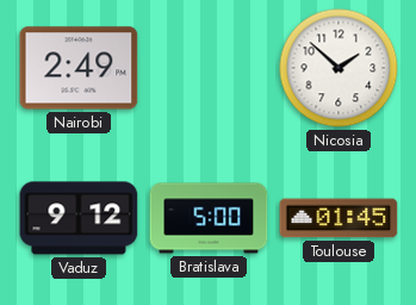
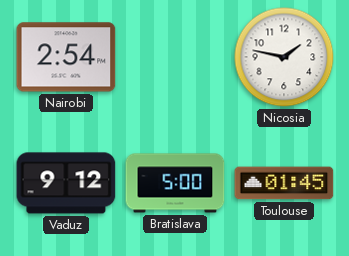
Nairobi: 2:49 -> 2:54
Nicosia: 1:52 -> 1:47
